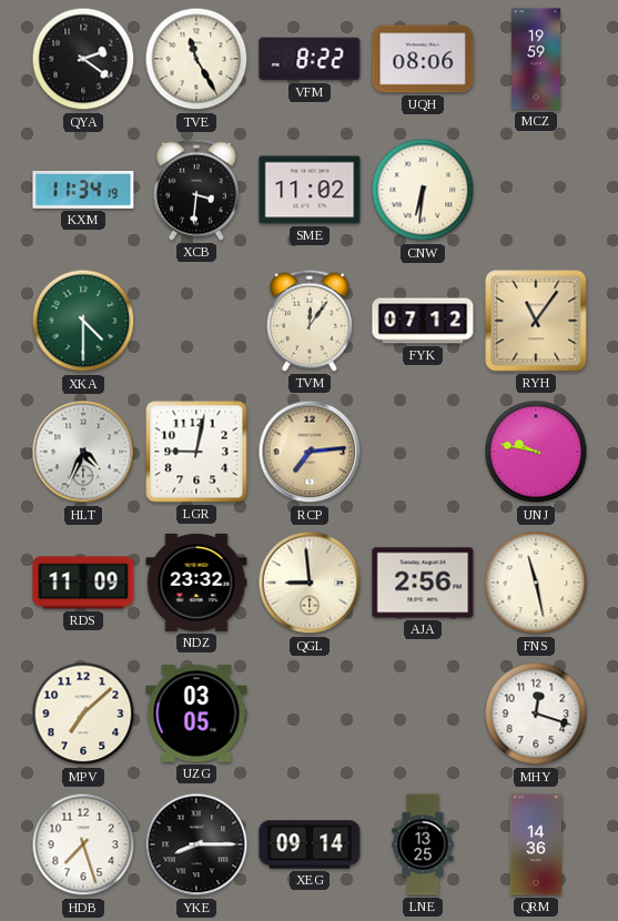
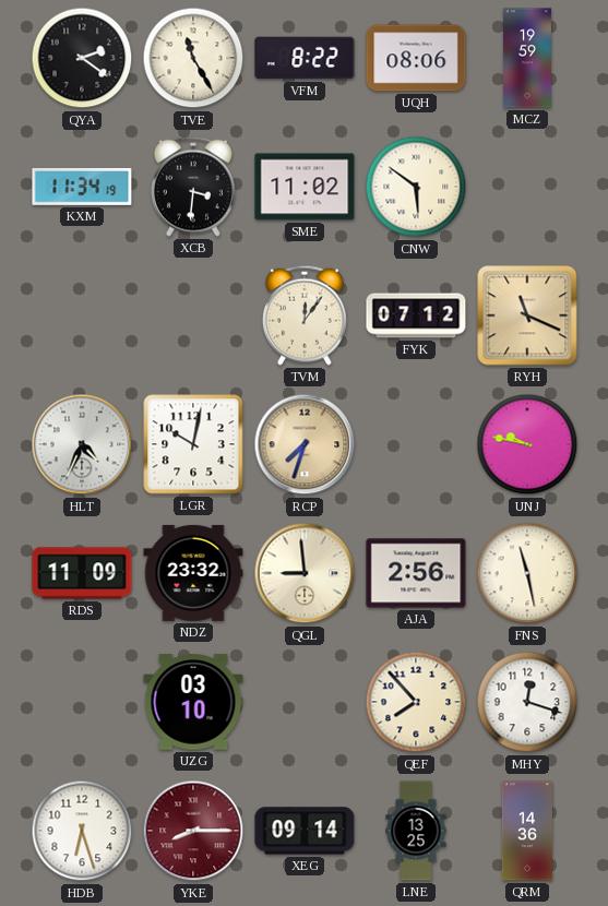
CNW: 6:31 -> 5:51
XKA: 4:30 -> none
RYH: 11:06 -> 11:19
LGR: 9:02 -> 10:02
RCP: 7:14 -> 7:33
MPV: 7:08 -> none
UZG: 03:05 -> 03:10
QEF: none -> 7:53
HDB: 7:27 -> 6:27
YKE dial: black -> burgundy
